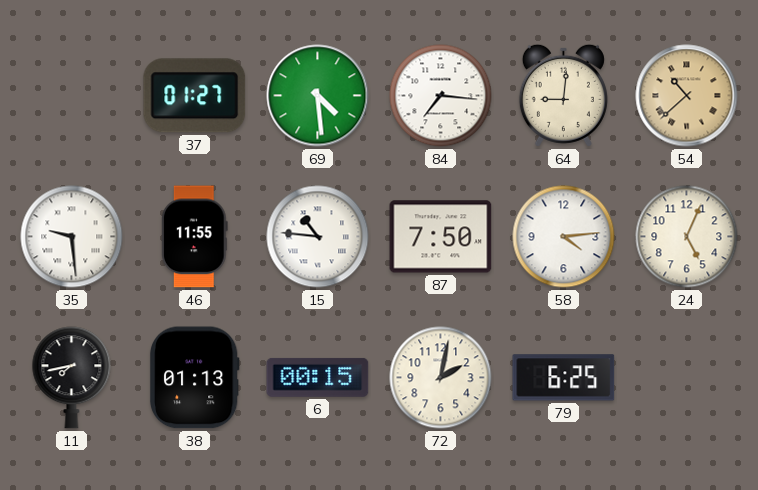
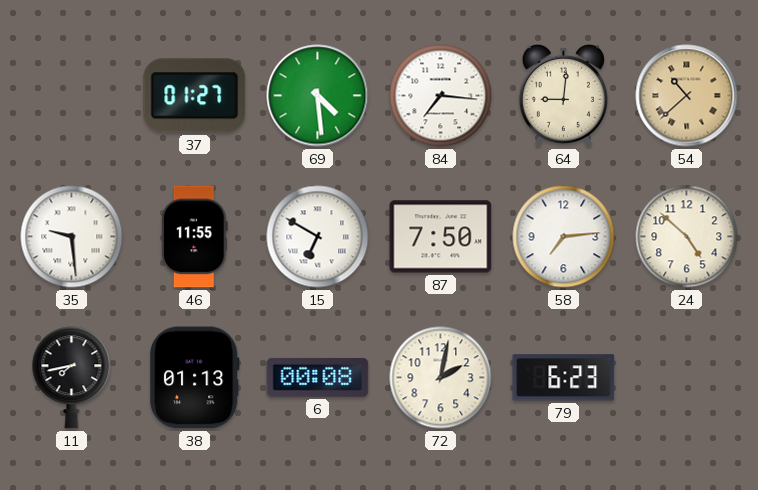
15: 10:46 -> 6:50
58: 4:14 -> 7:14
24: 5:04 -> 4:52
6: 00:15 -> 00:08
79: 6:25 -> 6:23
